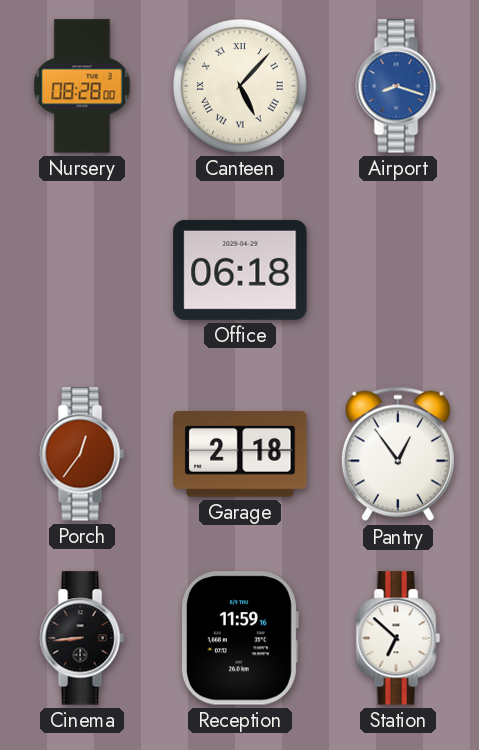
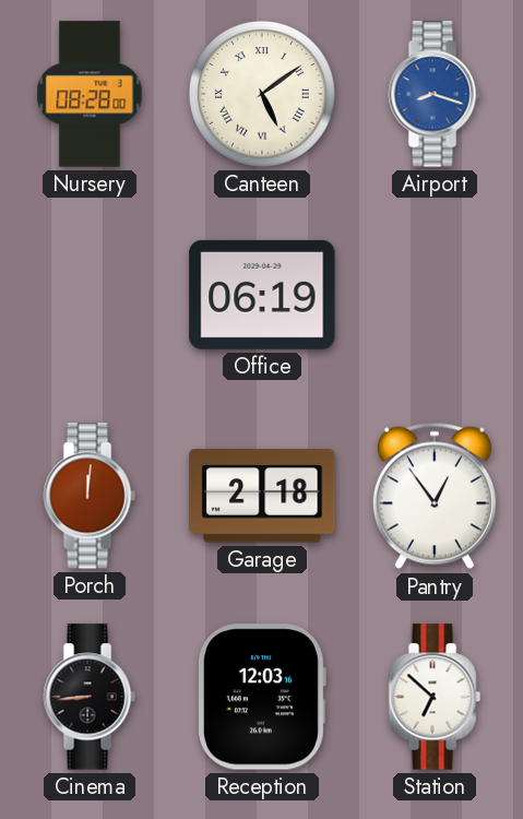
Canteen: 5:07 -> 5:09
Office: 06:18 -> 06:19
Porch: 12:36 -> 12:01
Reception: 11:59 -> 12:03
